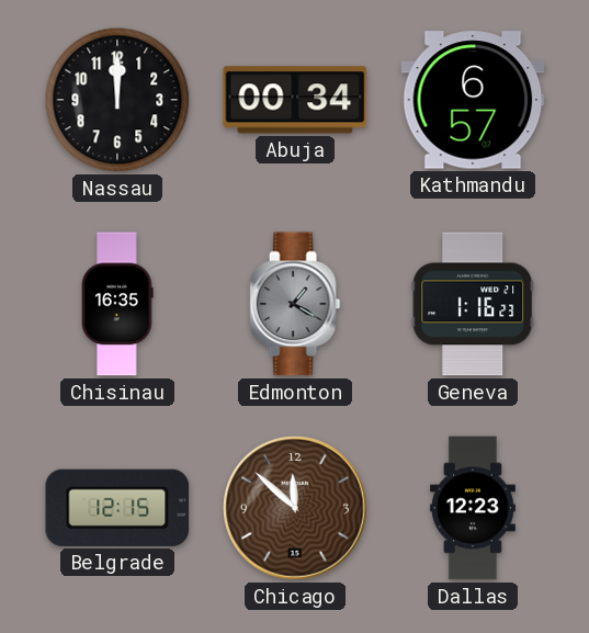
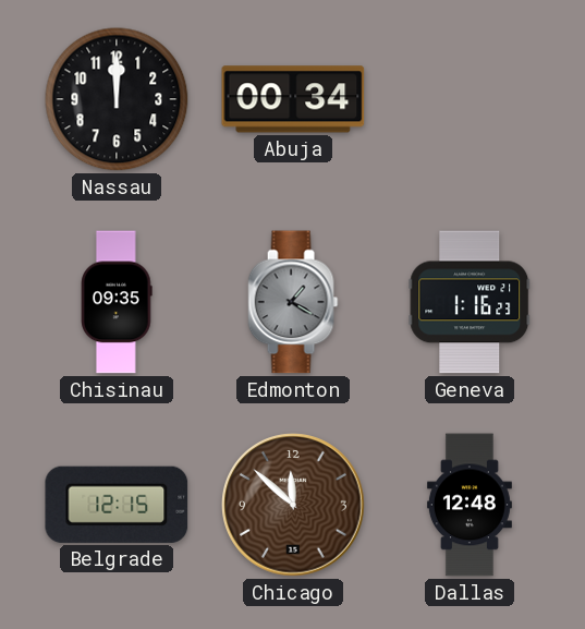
Kathmandu: 6:57 -> none
Chisinau: 16:35 -> 09:35
Dallas: 12:23 -> 12:48
